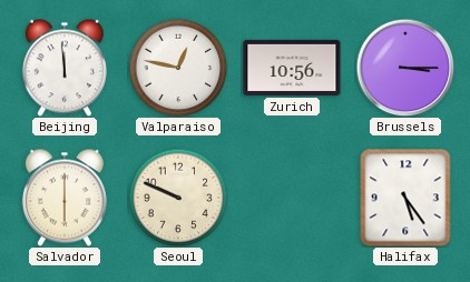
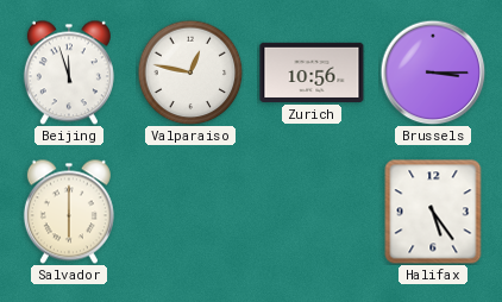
Beijing: 11:59 -> 11:57
Seoul: 9:49 -> none
